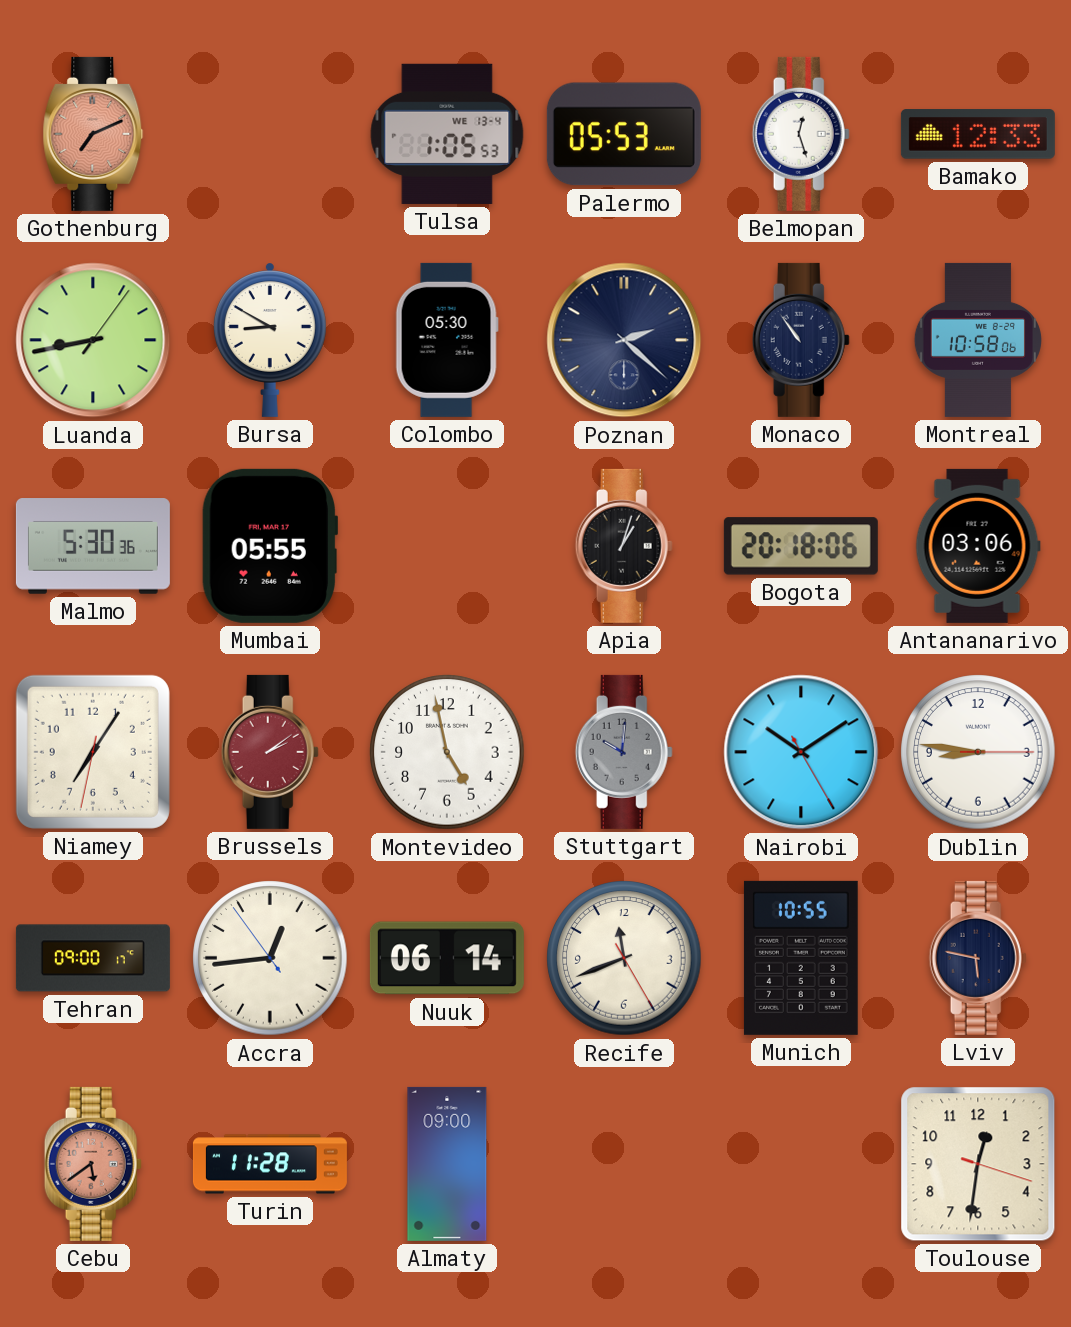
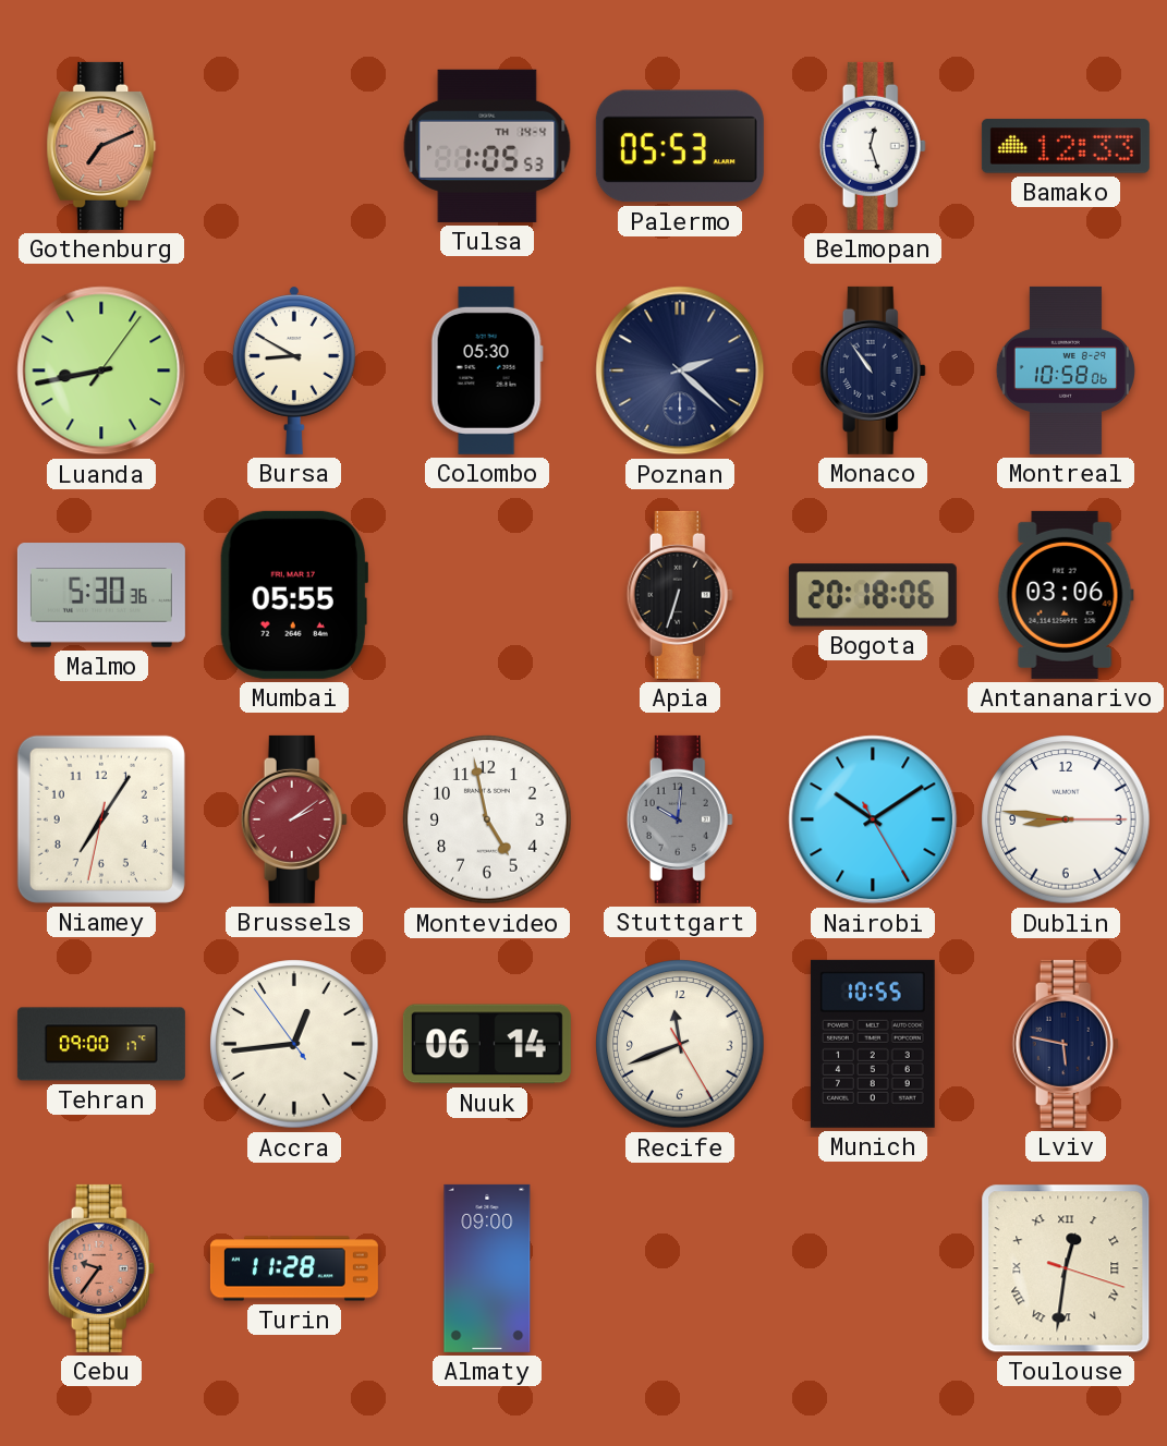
Tulsa date: WE 13-4 -> TH 14-4
Apia: 1:03 -> 6:33
Cebu: 5:39 -> 9:36
Toulouse numerals: Arabic -> Roman
